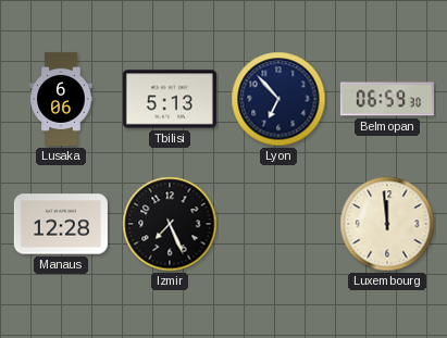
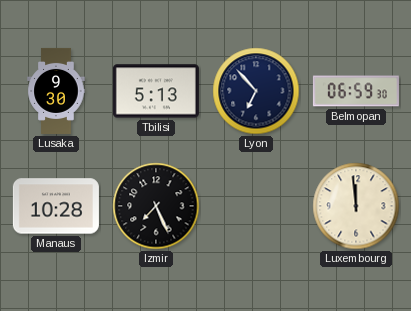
Lusaka: 6:06 -> 9:30
Manaus: 12:28 -> 10:28
